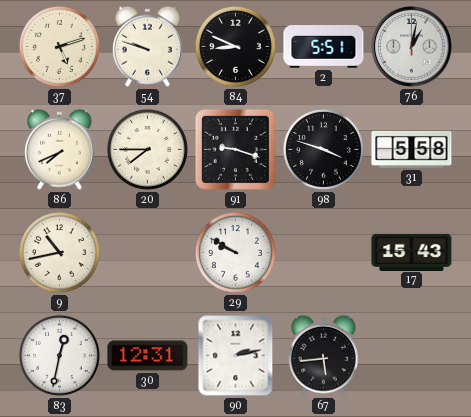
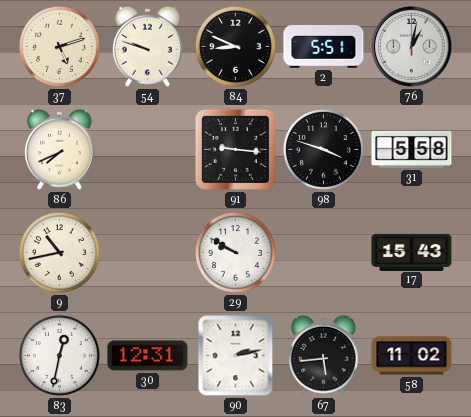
20: 7:45 -> none
91: 9:18 -> 9:16
58: none -> 11:02
